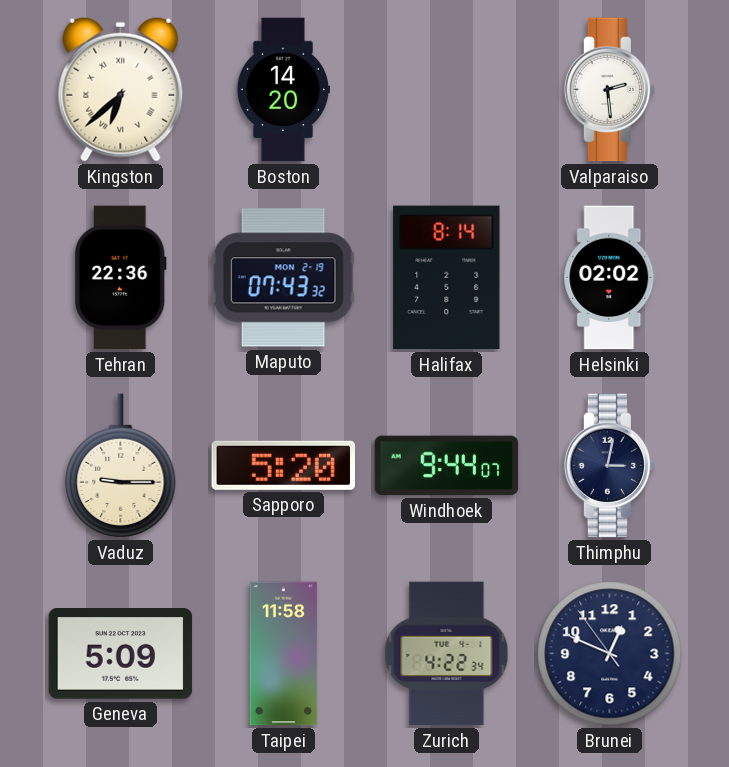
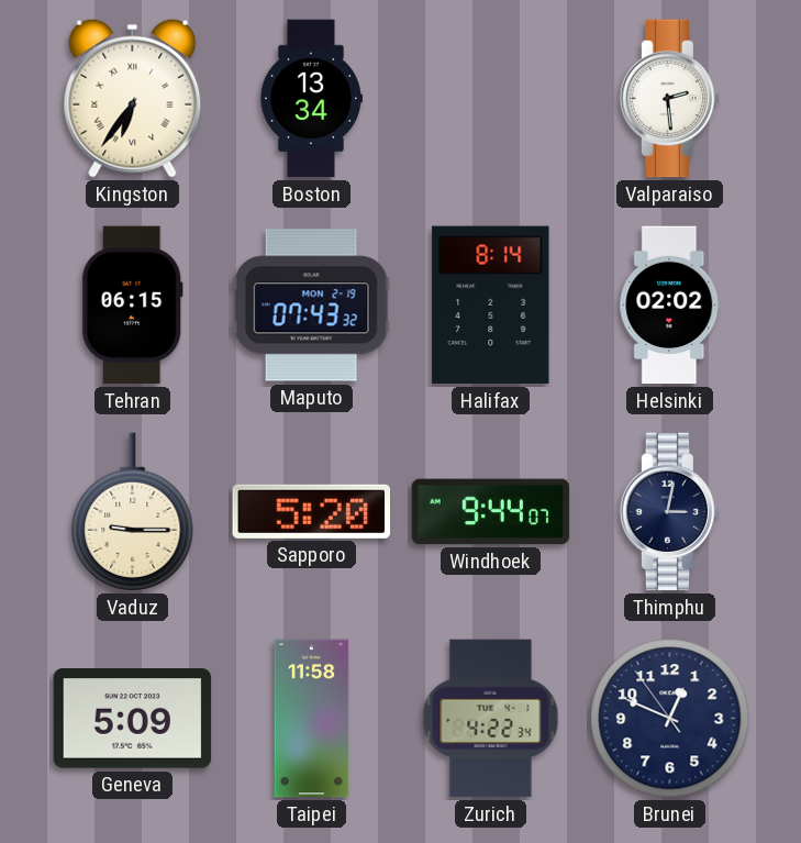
Kingston: 6:38 -> 6:36
Boston: 14:20 -> 13:34
Tehran: 22:36 -> 06:15
